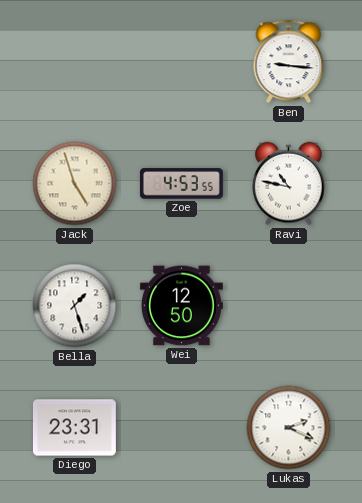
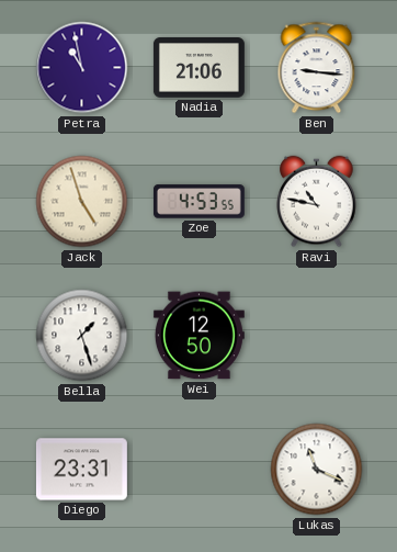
Petra: none -> 10:58
Nadia: none -> 21:06
Lukas: 2:19 -> 11:19
